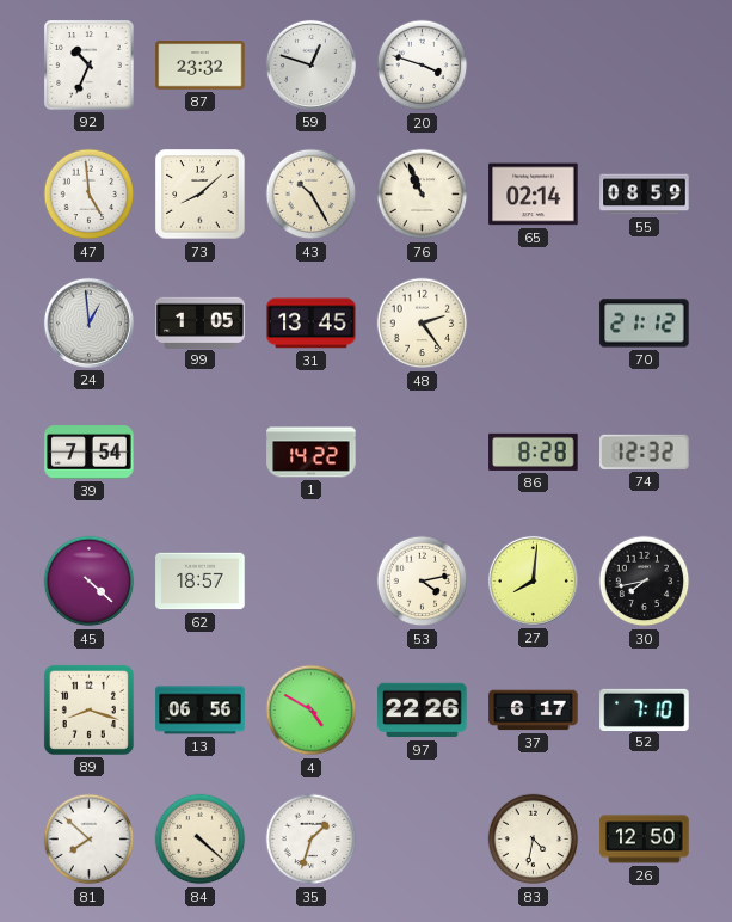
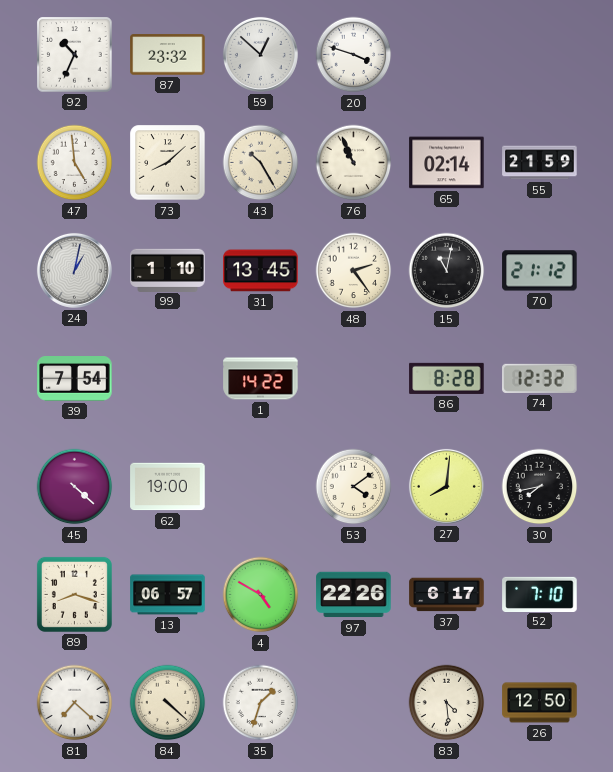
59: 12:48 -> 12:52
55: 08:59 -> 21:59
24: 12:59 -> 1:02
99: 1:05 -> 1:10
15: none -> 11:02
62: 18:57 -> 19:00
53: 4:13 -> 4:09
13: 06:56 -> 06:57
81: 7:52 -> 7:22
83: 4:32 -> 4:29
